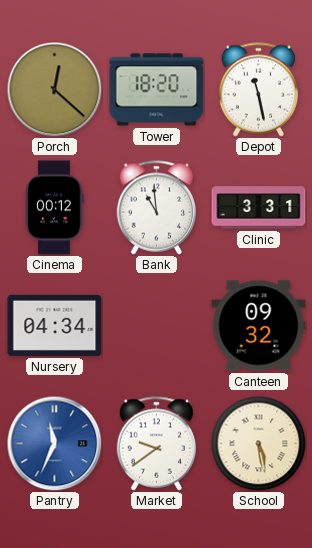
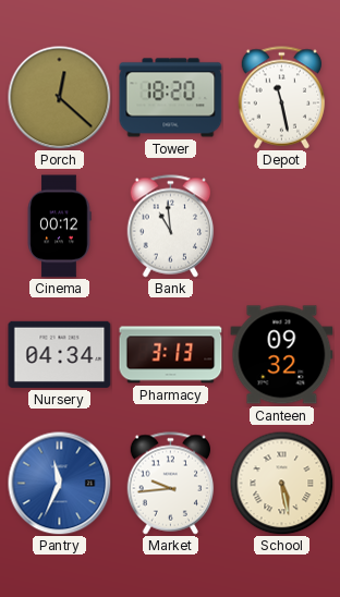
Clinic: 3:31 -> none
Pharmacy: none -> 3:13
Market: 9:39 -> 9:44
